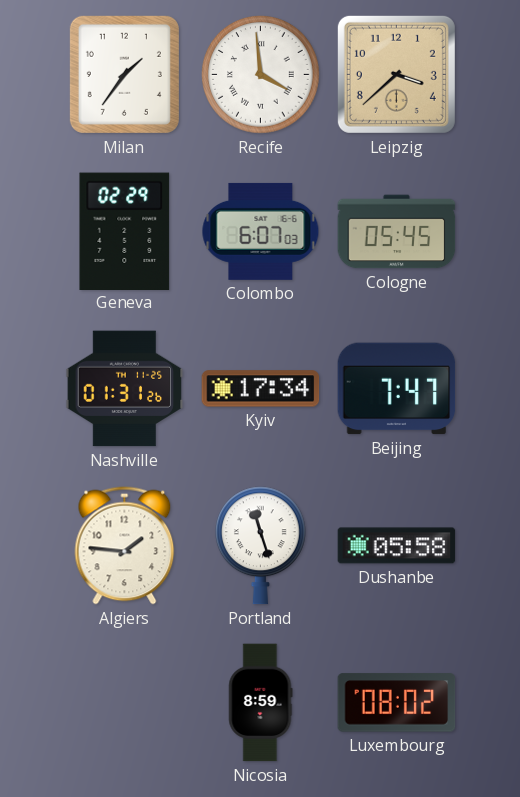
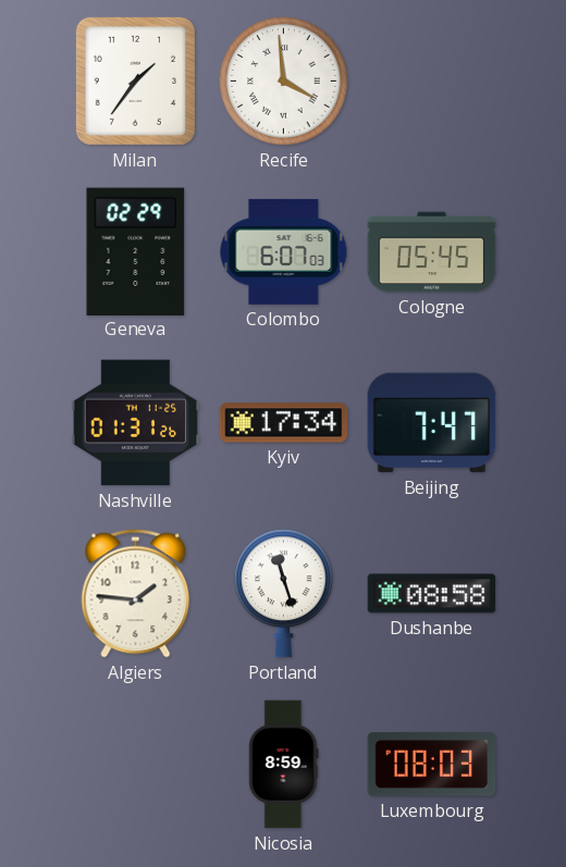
Leipzig: 3:38 -> none
Dushanbe: 05:58 -> 08:58
Luxembourg: 08:02 -> 08:03
